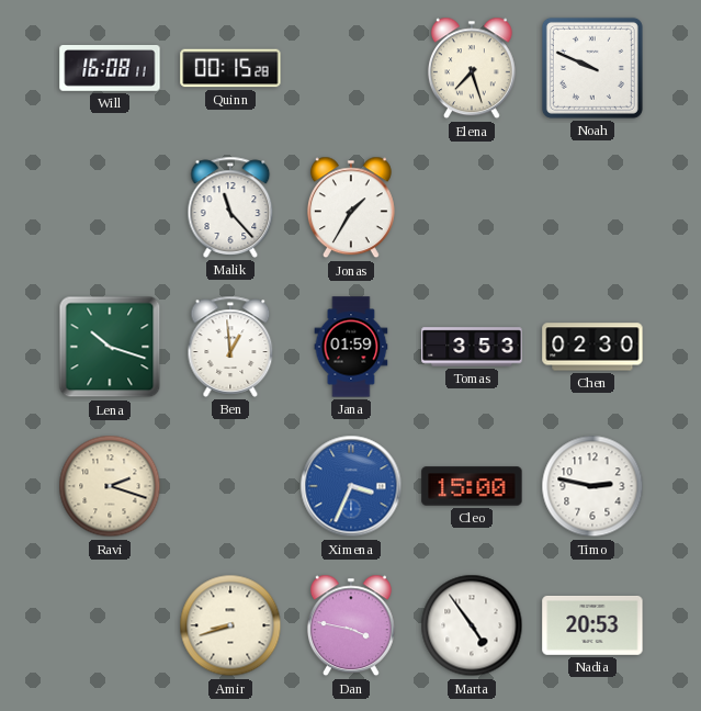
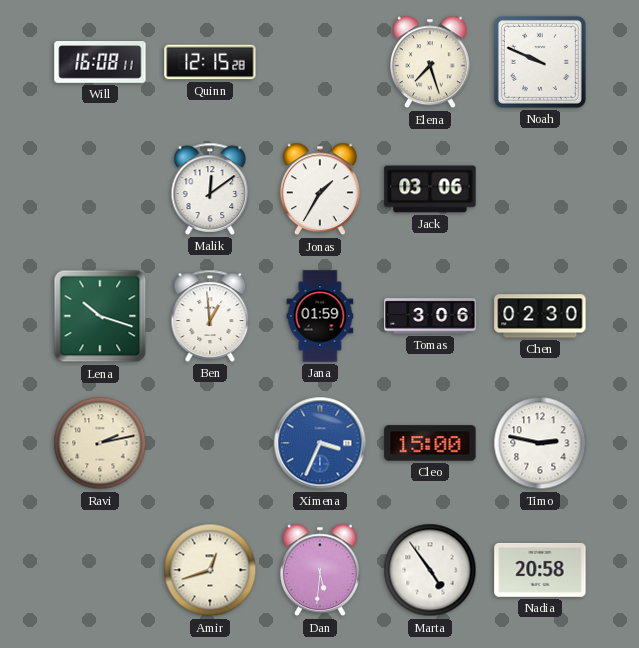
Quinn: 00:15 -> 12:15
Malik: 11:23 -> 12:09
Jack: none -> 03:06
Tomas: 3:53 -> 3:06
Ravi: 2:18 -> 2:13
Amir: 8:42 -> 12:42
Dan: 3:47 -> 5:31
Nadia: 20:53 -> 20:58
